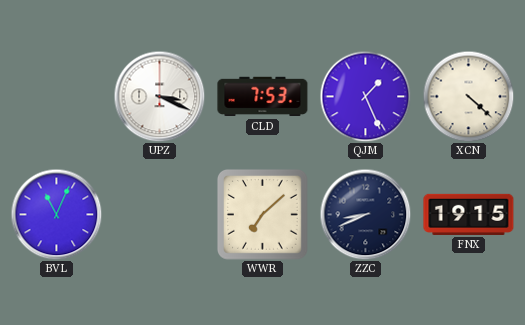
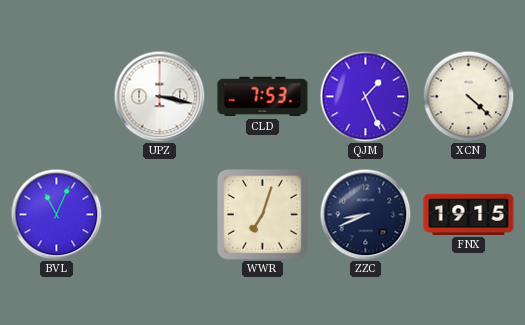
UPZ: 3:19 -> 3:17
WWR: 7:08 -> 7:03
